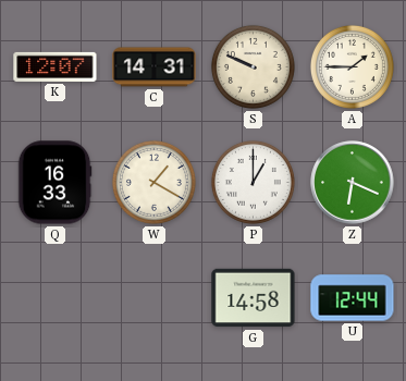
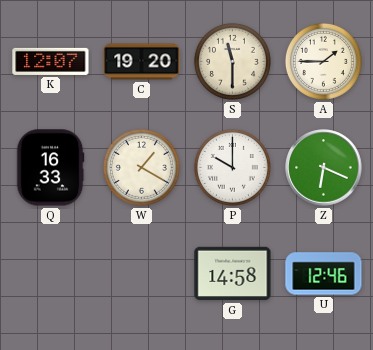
C: 14:31 -> 19:20
S: 9:49 -> 11:30
P: 1:00 -> 10:00
U: 12:44 -> 12:46
